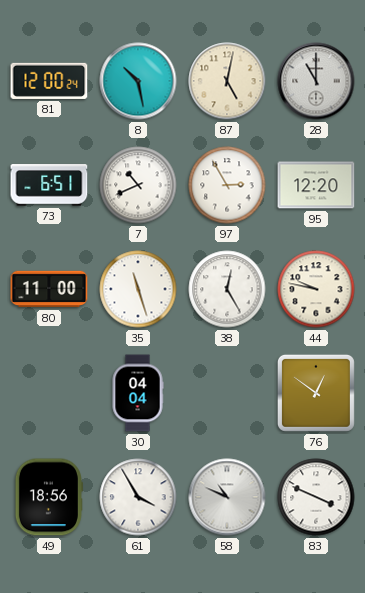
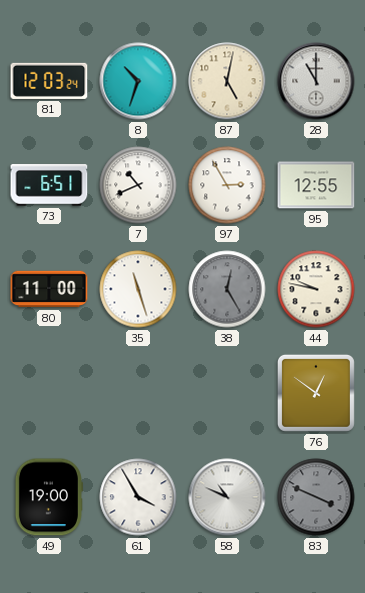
81: 12:00 -> 12:03
8: 10:28 -> 10:33
95: 12:20 -> 12:55
38 dial: white -> grey
30: 04:04 -> none
49: 18:56 -> 19:00
83 dial: white -> grey
